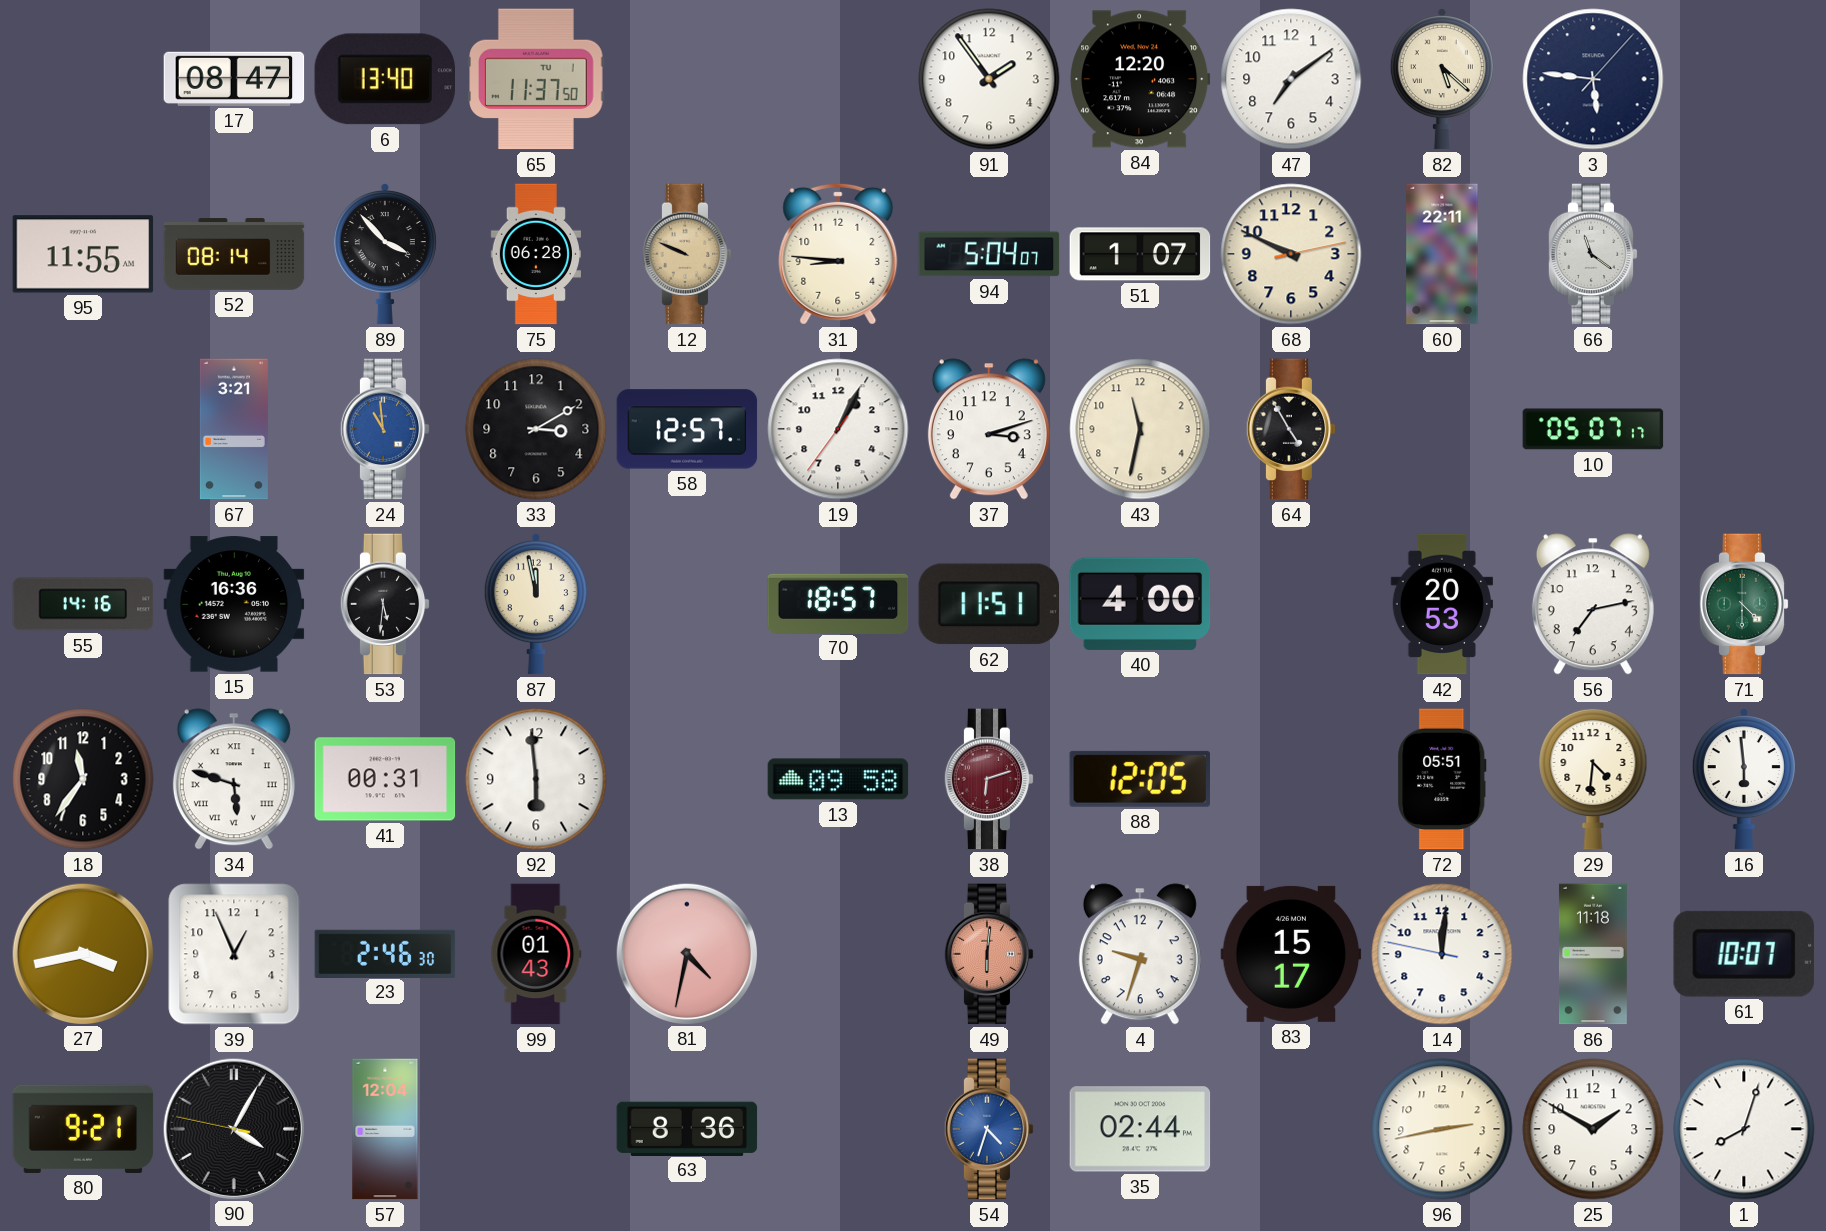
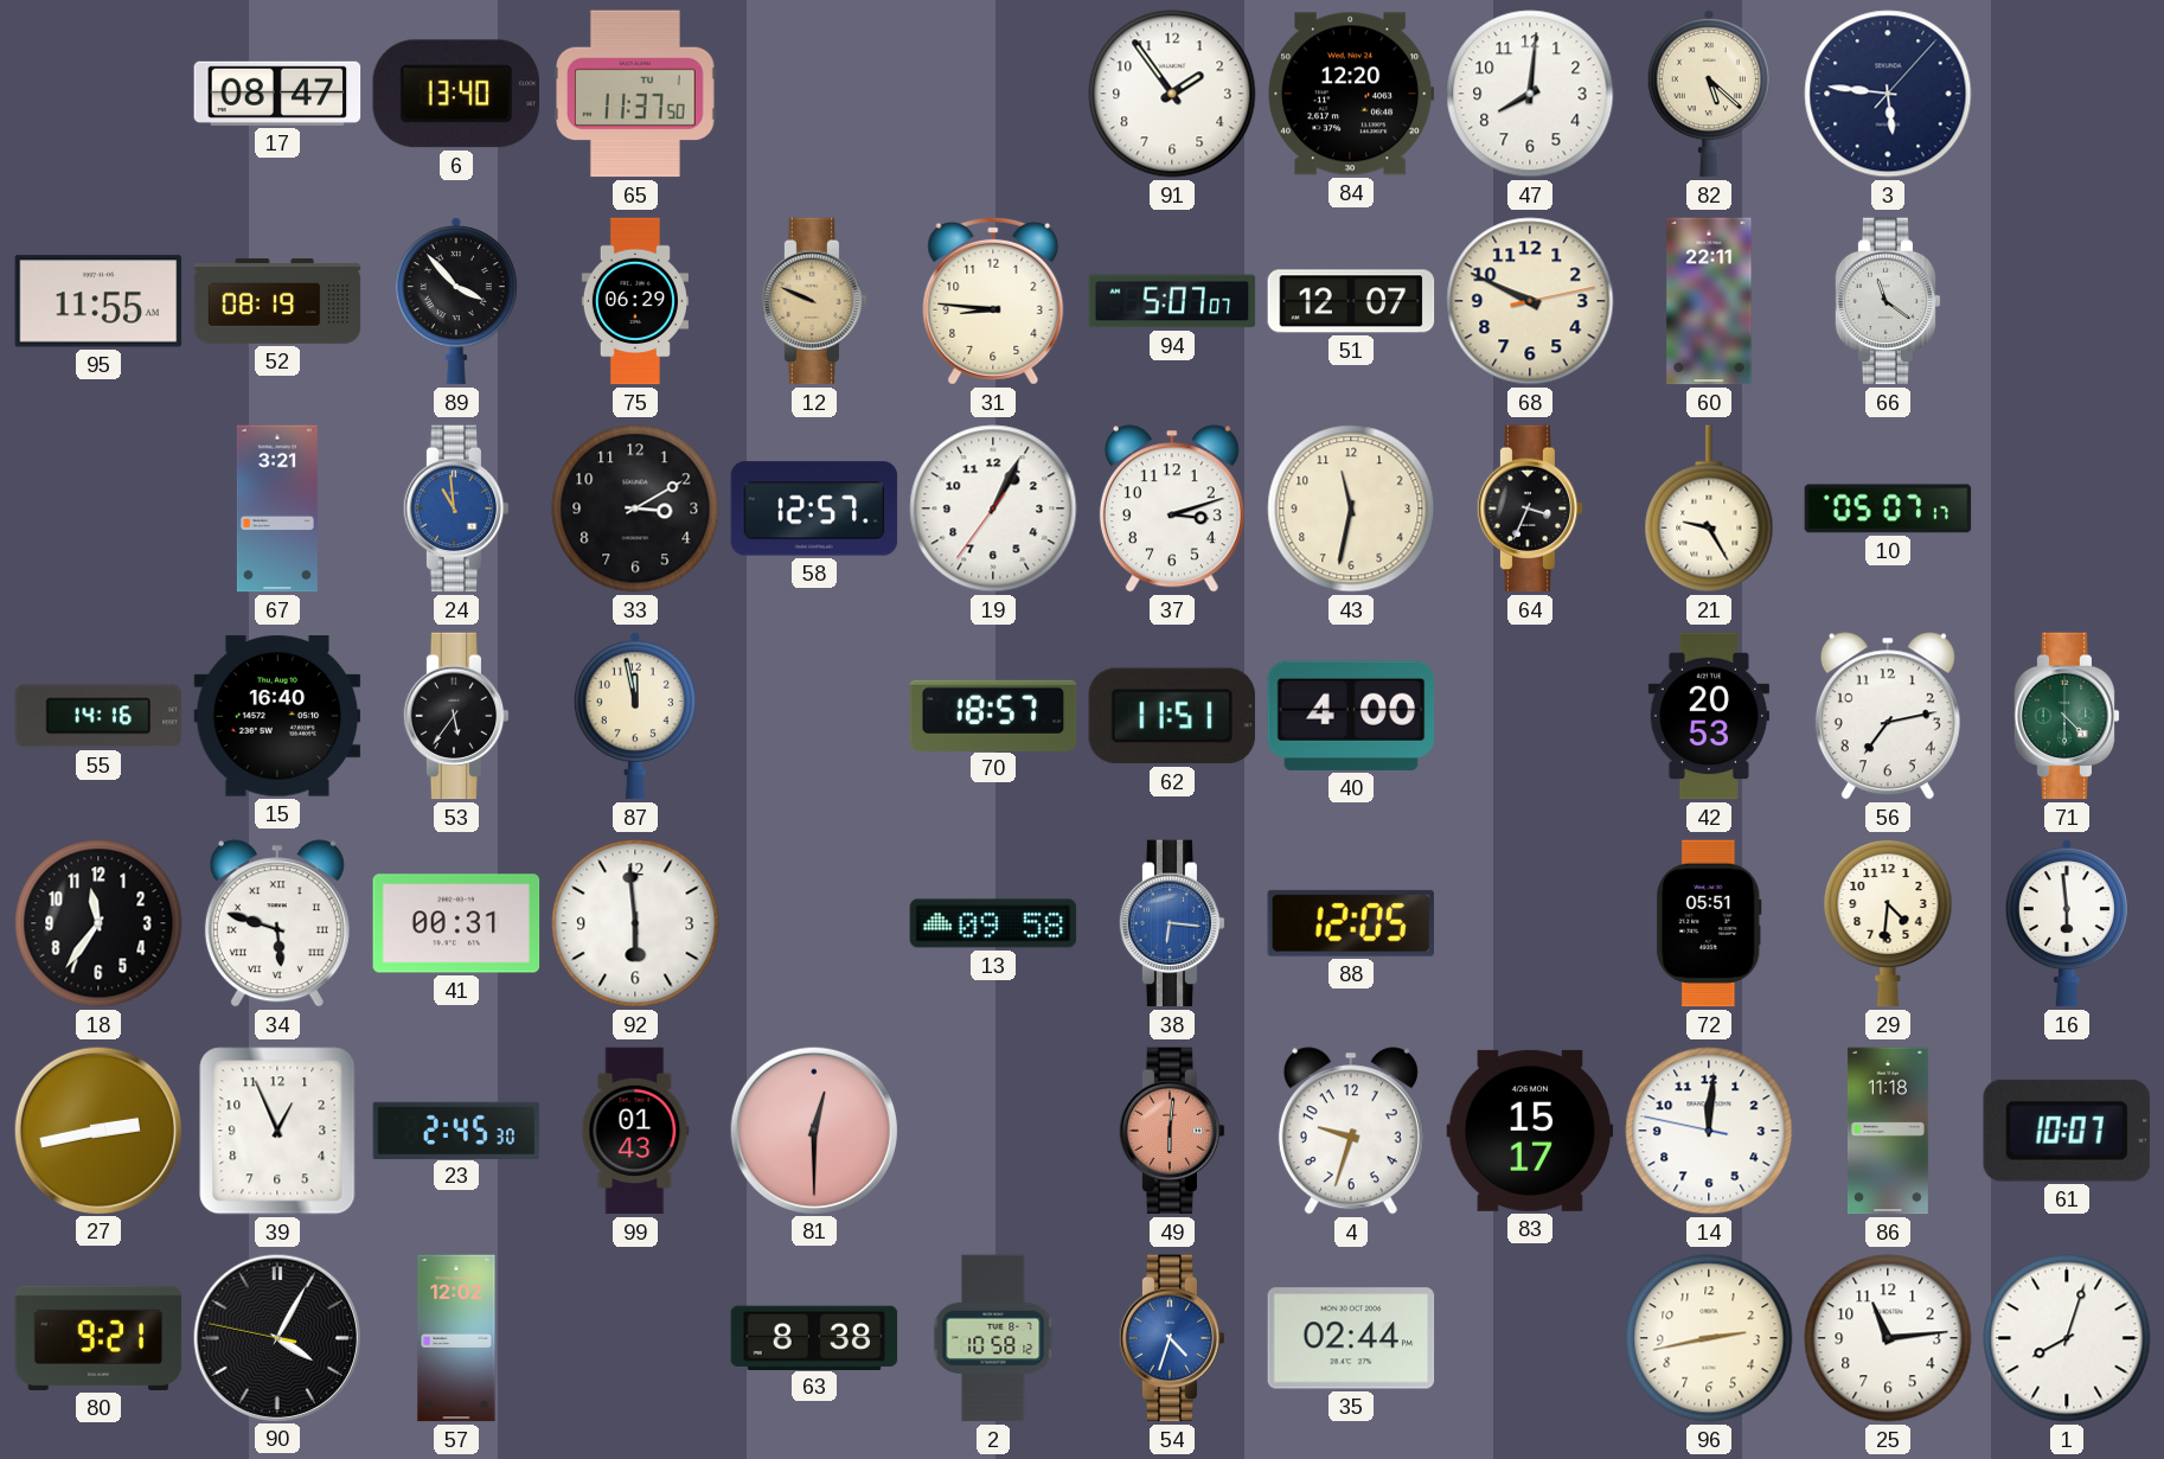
47: 7:09 -> 8:01
52: 08:14 -> 08:19
75: 06:28 -> 06:29
94: 5:04 -> 5:07
51: 1:07 -> 12:07
64: 4:55 -> 3:34
21: none -> 9:25
15: 16:36 -> 16:40
53: 5:31 -> 5:36
38: 6:12 -> 6:16
38 dial: burgundy -> blue
27: 3:43 -> 2:43
23: 2:46 -> 2:45
81: 4:32 -> 12:30
57: 12:04 -> 12:02
63: 8:36 -> 8:38
2: none -> 10:58
25: 1:50 -> 11:14
